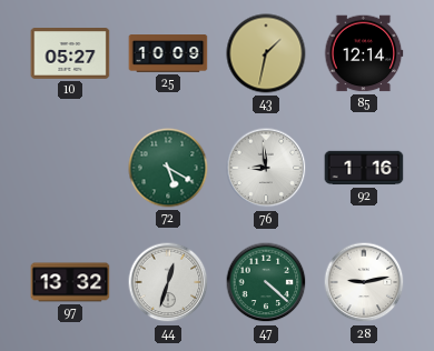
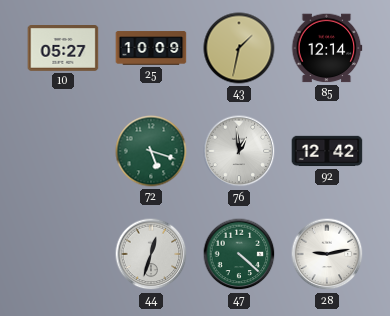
72: 5:20 -> 5:18
76: 8:59 -> 12:59
92: 1:16 -> 12:42
97: 13:32 -> none
